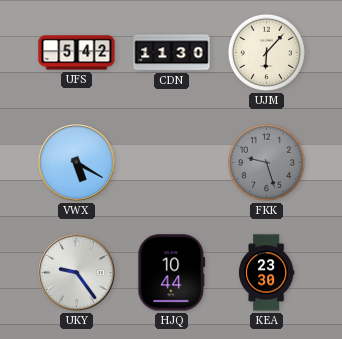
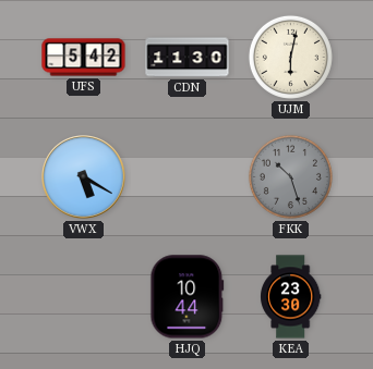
UJM: 6:07 -> 6:02
FKK: 9:27 -> 10:27
UKY: 9:24 -> none
